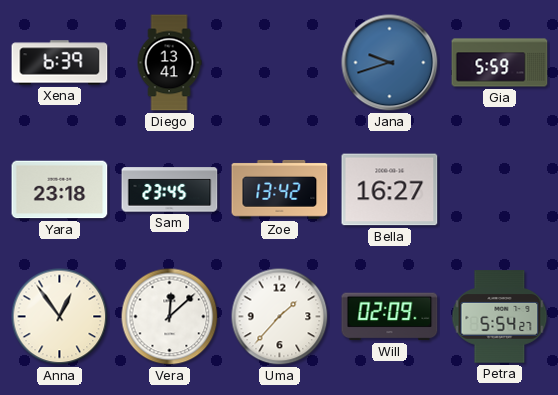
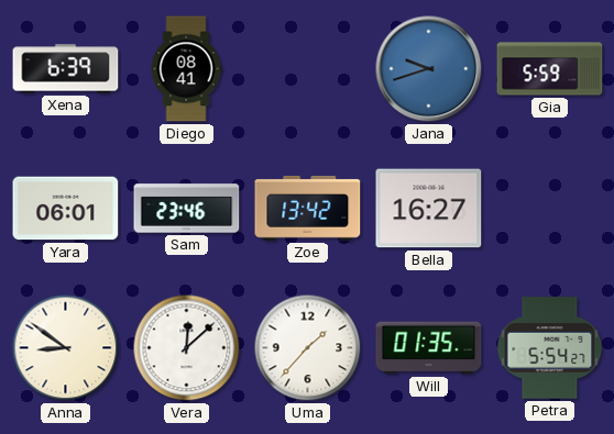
Diego: 13:41 -> 08:41
Yara: 23:18 -> 06:01
Sam: 23:45 -> 23:46
Anna: 12:54 -> 8:51
Will: 02:09 -> 01:35
